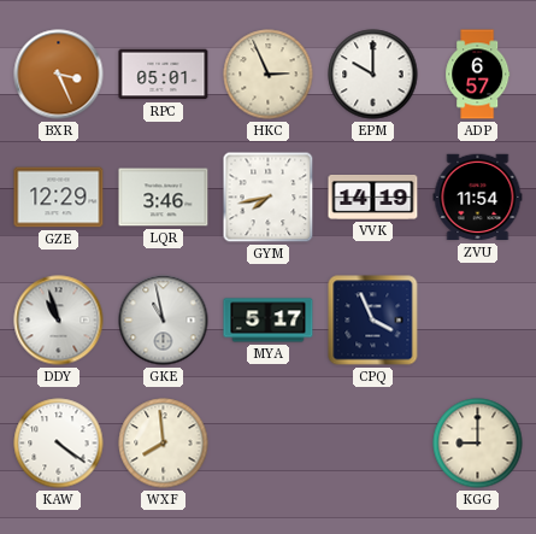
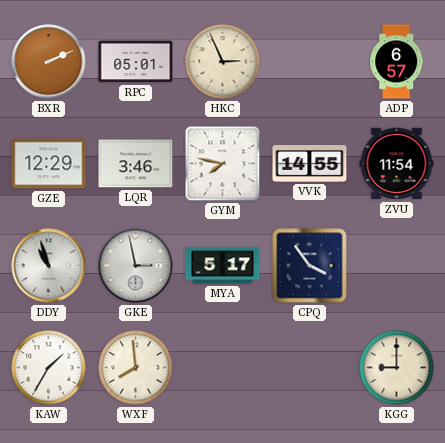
BXR: 3:26 -> 2:11
EPM: 10:00 -> none
GYM: 7:43 -> 7:47
VVK: 14:19 -> 14:55
GKE: 10:58 -> 2:58
CPQ: 3:56 -> 3:54
KAW: 4:21 -> 1:35
